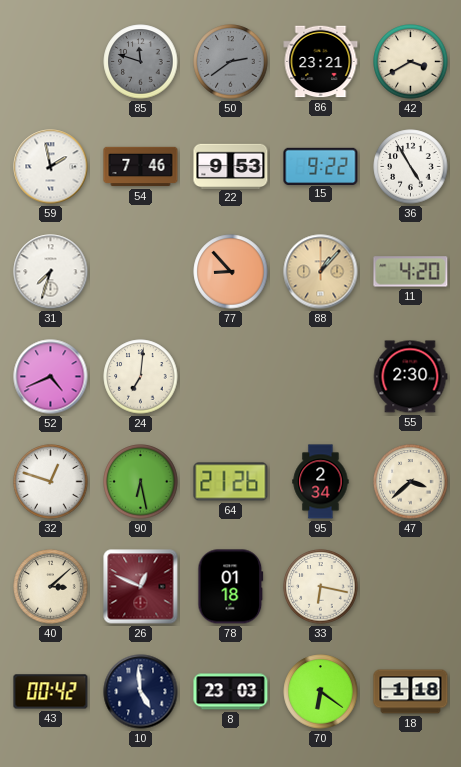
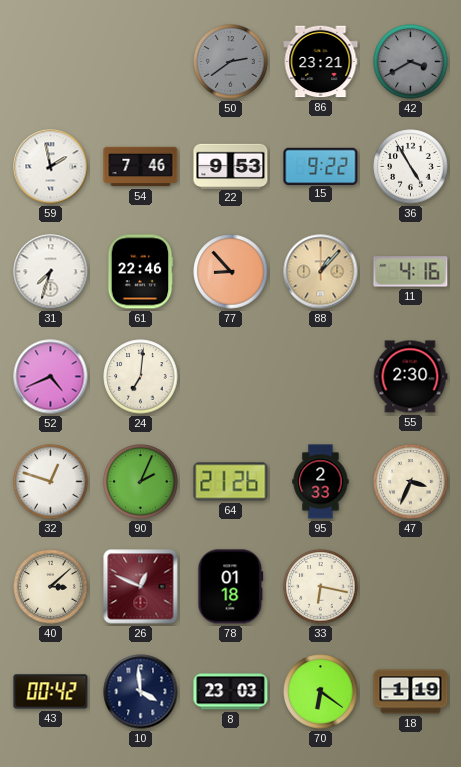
85: 11:48 -> none
42 dial: cream -> grey
61: none -> 22:46
11: 4:20 -> 4:16
90: 6:28 -> 2:04
95: 2:34 -> 2:33
47: 3:38 -> 3:34
10: 4:59 -> 3:59
18: 1:18 -> 1:19
